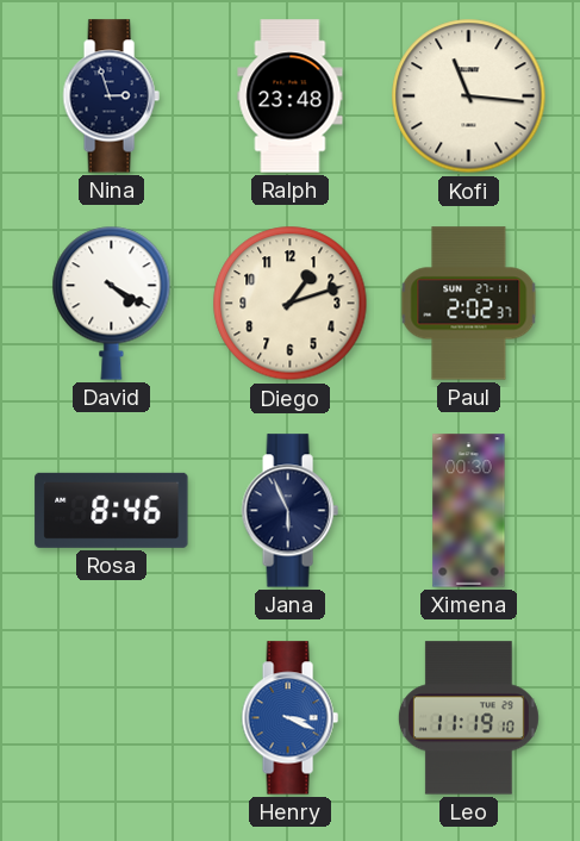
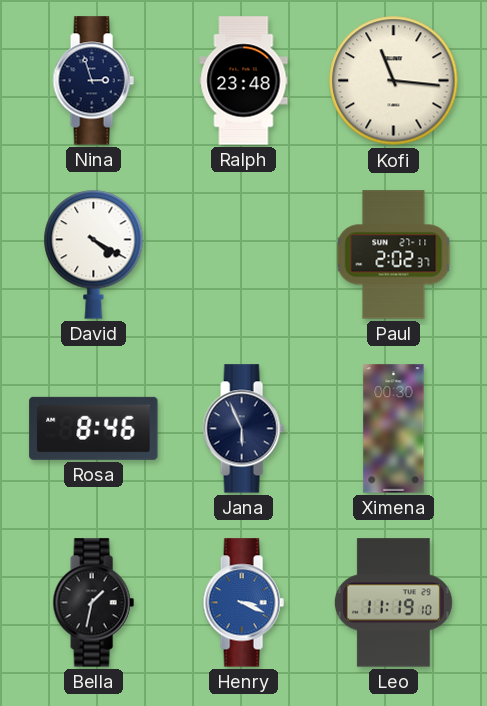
Diego: 1:12 -> none
Bella: none -> 1:32
